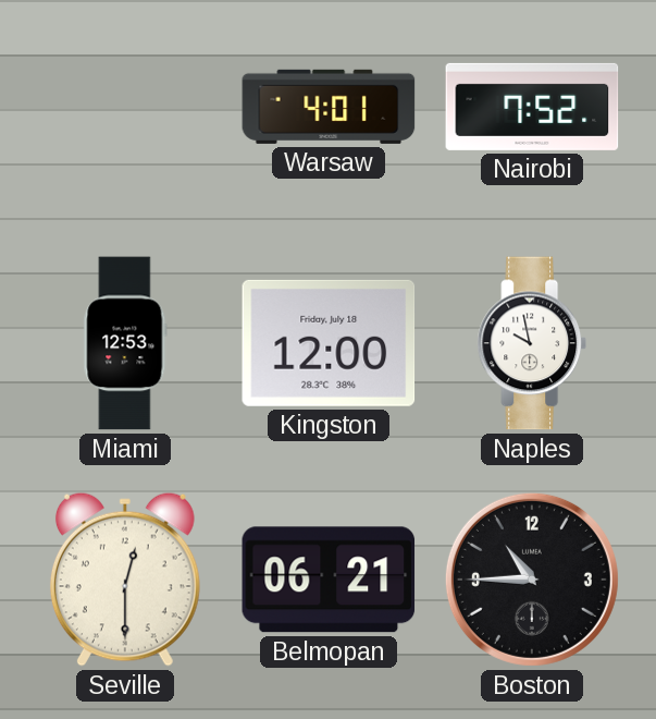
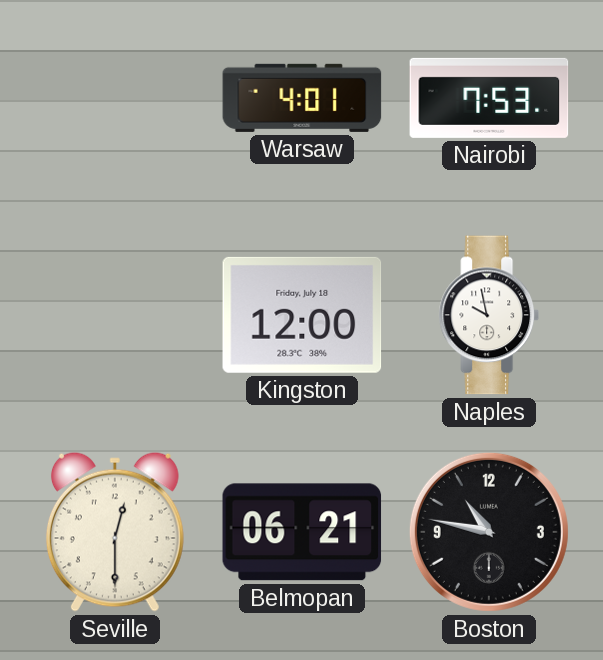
Nairobi: 7:52 -> 7:53
Miami: 12:53 -> none
Boston: 10:45 -> 10:47
